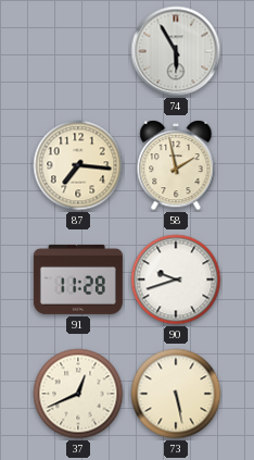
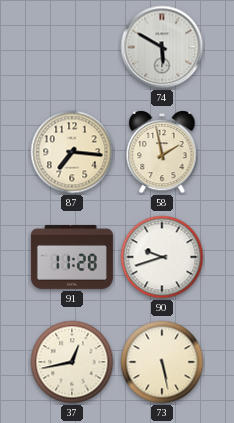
74: 5:55 -> 5:50
37: 12:41 -> 12:43
